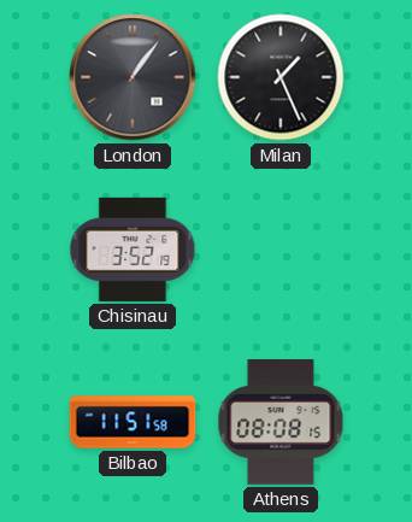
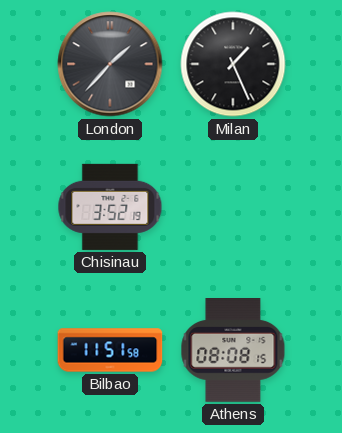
London: 1:06 -> 1:37
